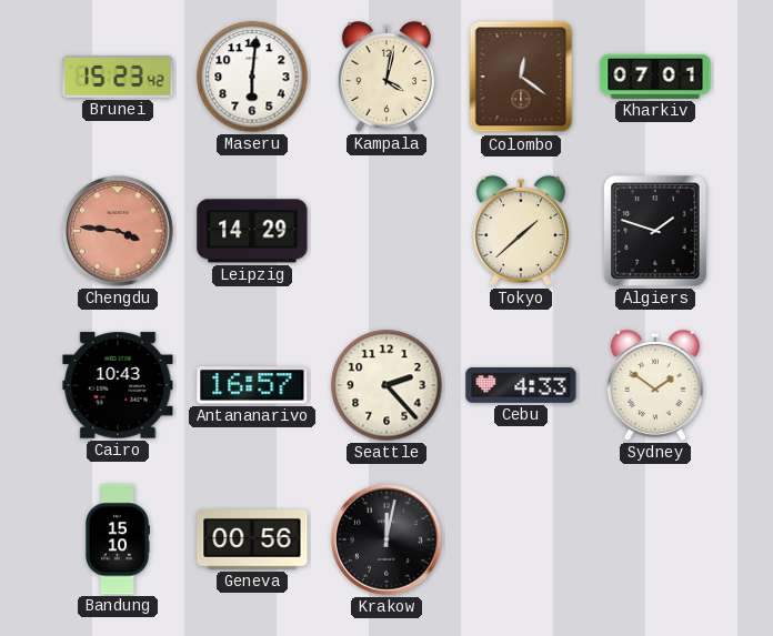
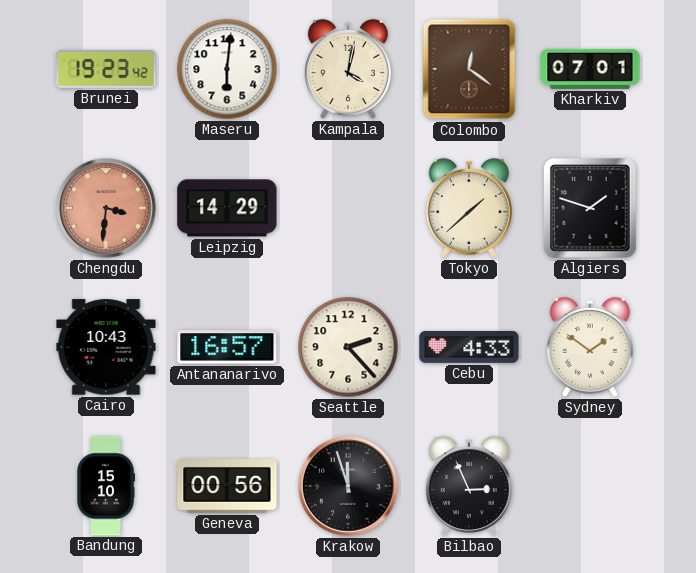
Brunei: 15:23 -> 19:23
Chengdu: 3:46 -> 3:31
Krakow: 12:02 -> 11:57
Bilbao: none -> 2:56
